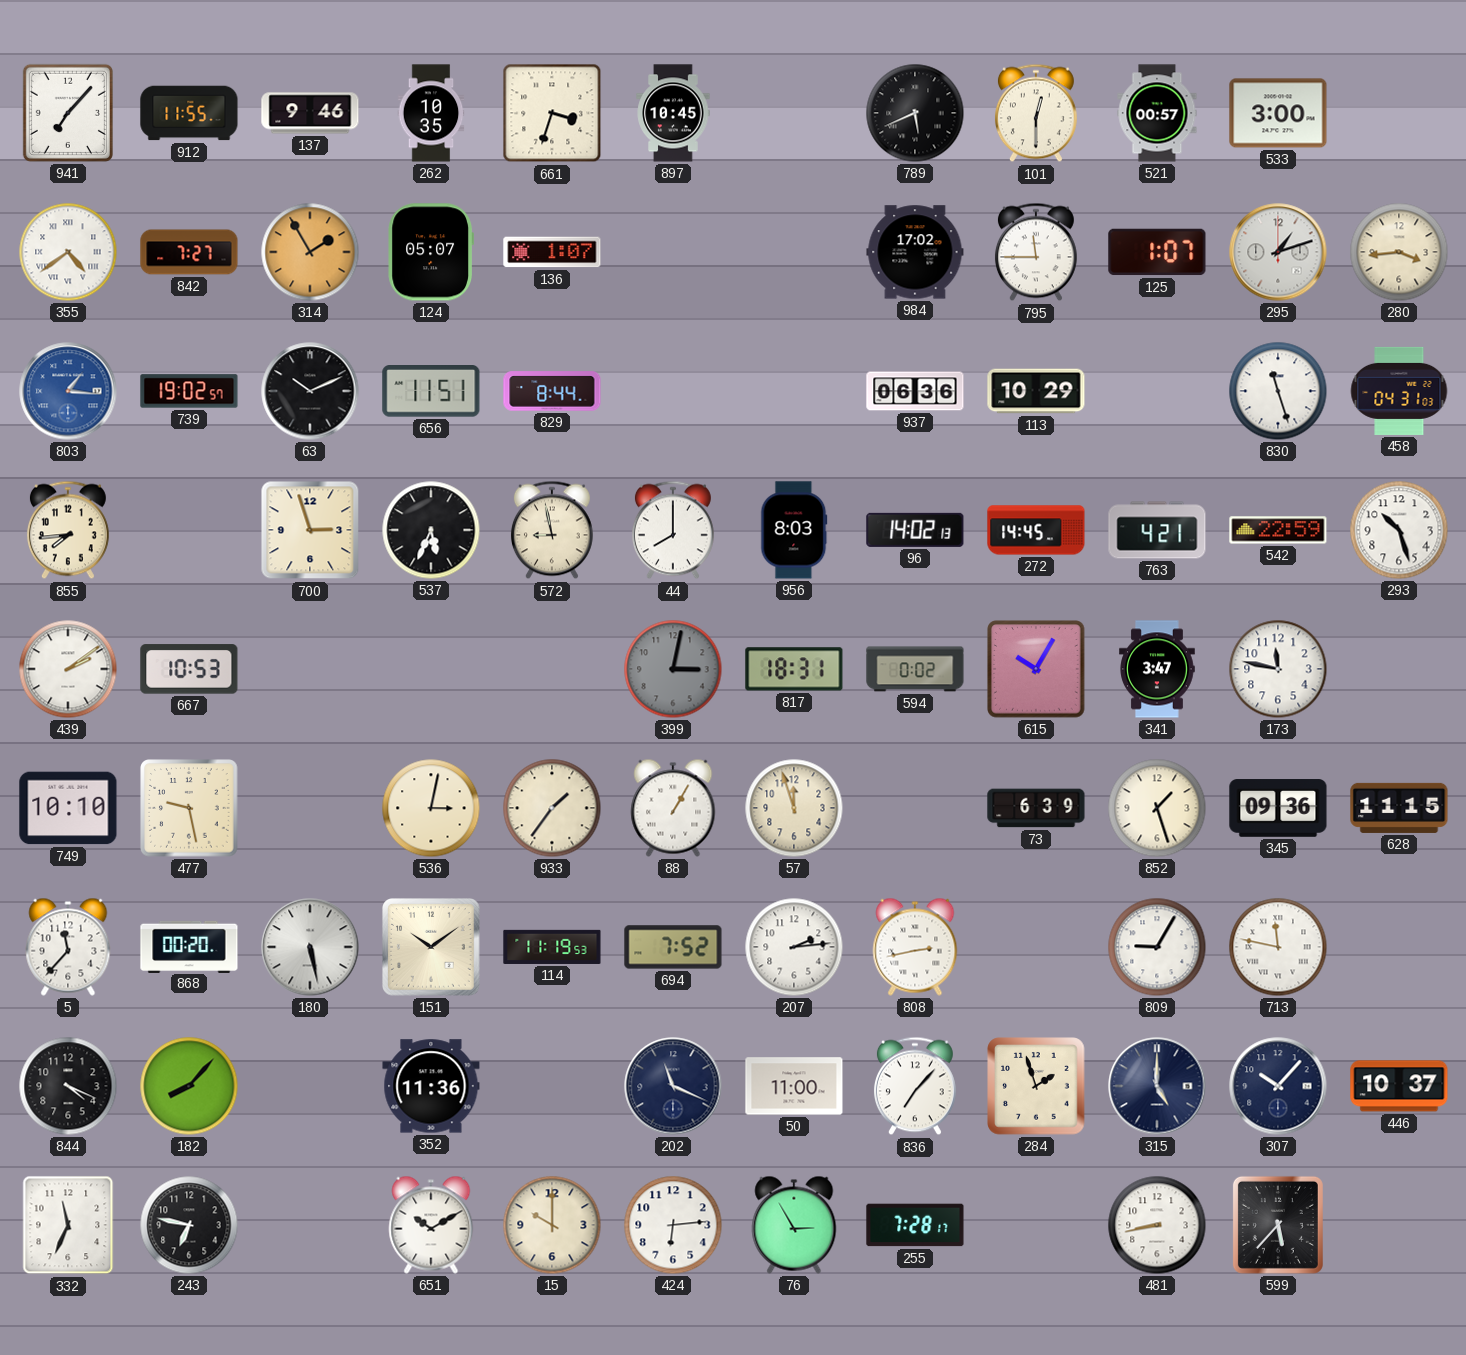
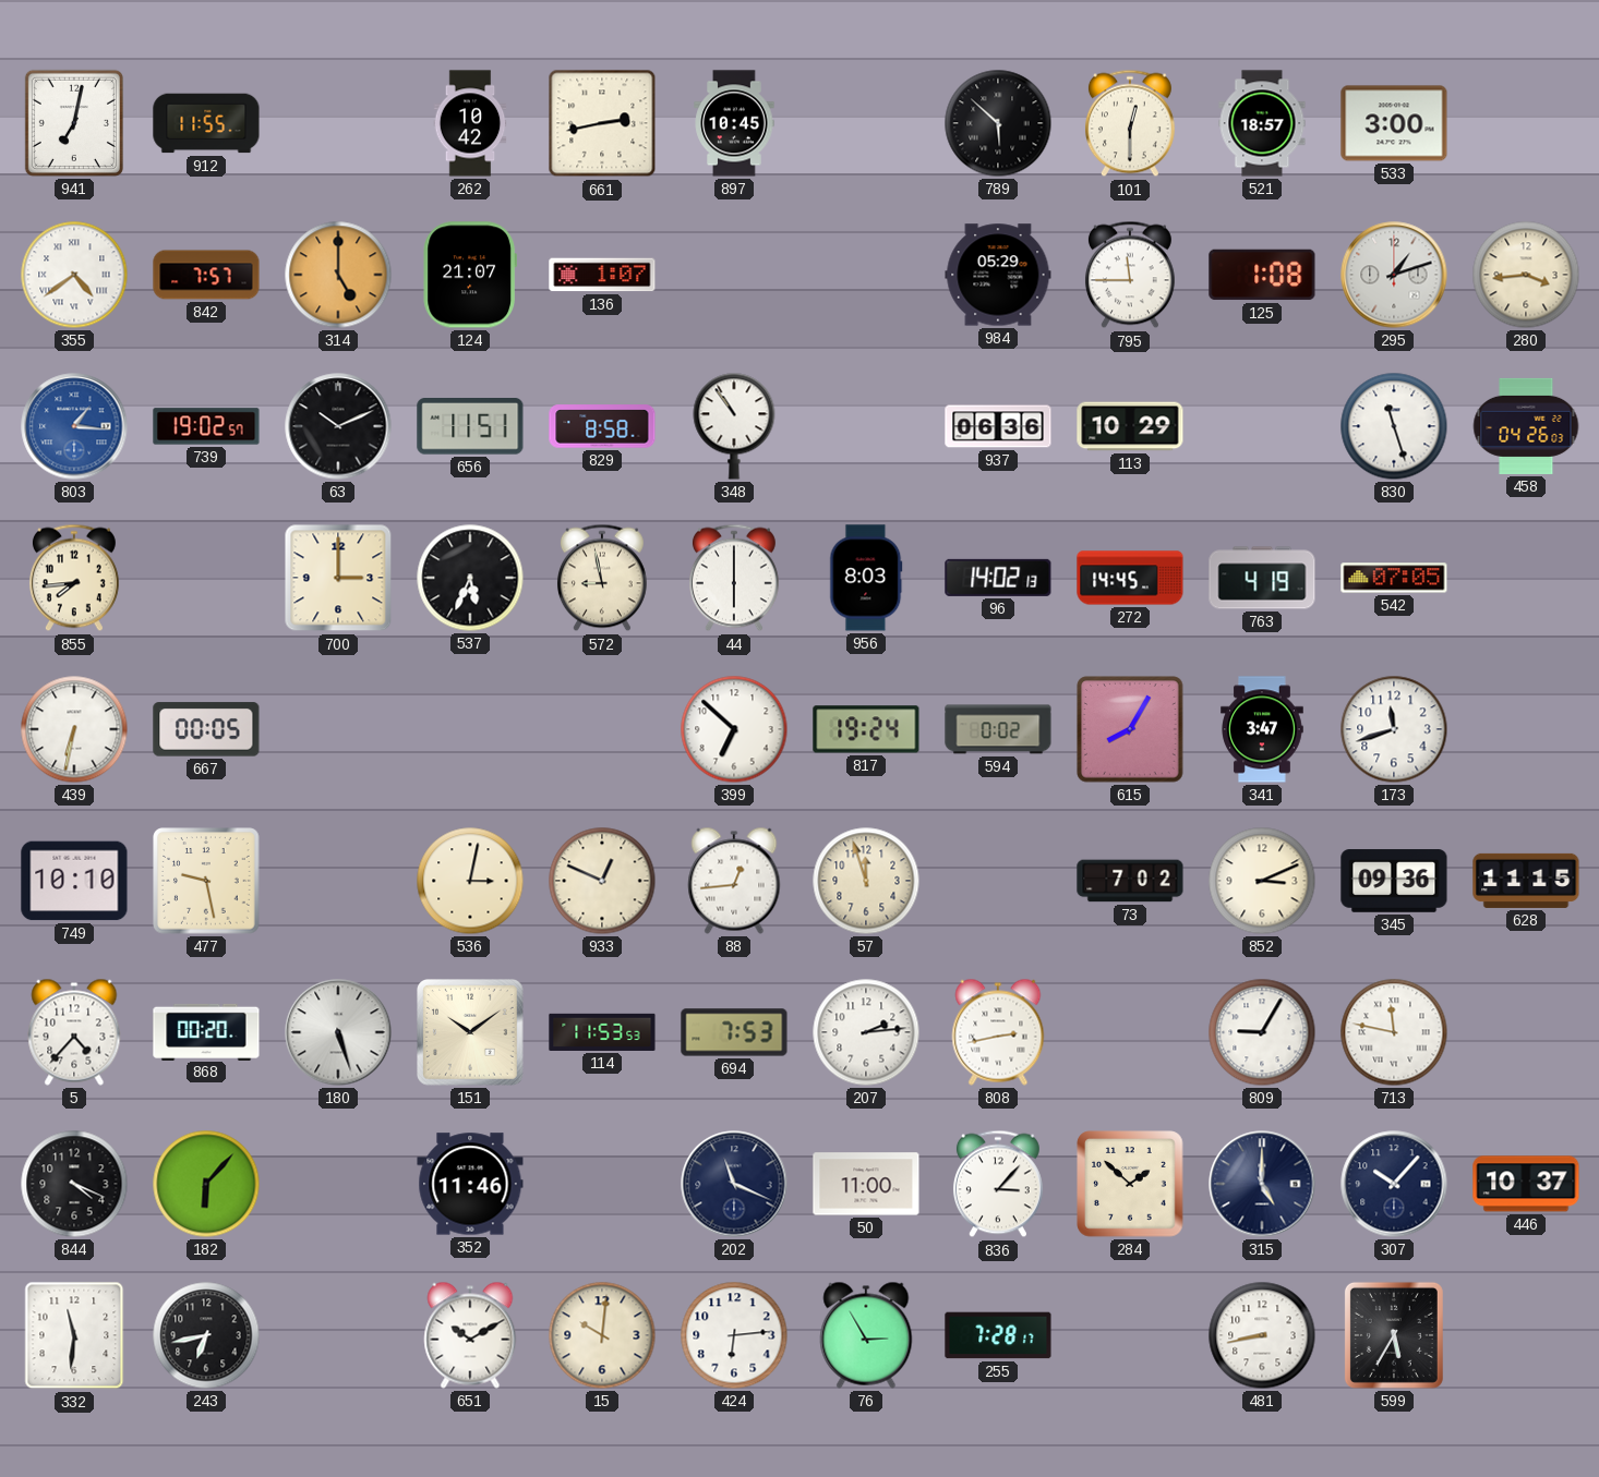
941: 7:07 -> 7:02
137: 9:46 -> none
262: 10:35 -> 10:42
661: 3:33 -> 2:43
789: 5:41 -> 5:52
521: 00:57 -> 18:57
842: 7:27 -> 7:57
314: 1:55 -> 5:00
124: 05:07 -> 21:07
984: 17:02 -> 05:29
125: 1:07 -> 1:08
829: 8:44 -> 8:58
348: none -> 10:54
458: 04:31 -> 04:26
700: 2:57 -> 3:00
44: 8:00 -> 6:00
763: 4:21 -> 4:19
542: 22:59 -> 07:05
293: 10:27 -> none
439: 2:09 -> 6:32
667: 10:53 -> 00:05
399: 3:02 -> 6:52
399 dial: grey -> white
817: 18:31 -> 19:24
615: 10:05 -> 8:05
173: 11:47 -> 11:42
933: 1:36 -> 12:49
88: 1:05 -> 12:44
73: 6:39 -> 7:02
852: 1:27 -> 3:11
5: 11:37 -> 4:37
180: 5:28 -> 5:27
114: 11:19 -> 11:53
694: 7:52 -> 7:53
182: 8:07 -> 6:07
352: 11:36 -> 11:46
836: 7:07 -> 3:07
284: 1:57 -> 1:52
332: 11:34 -> 11:31
243: 6:47 -> 6:43
15: 10:00 -> 10:01
599: 5:37 -> 5:35
